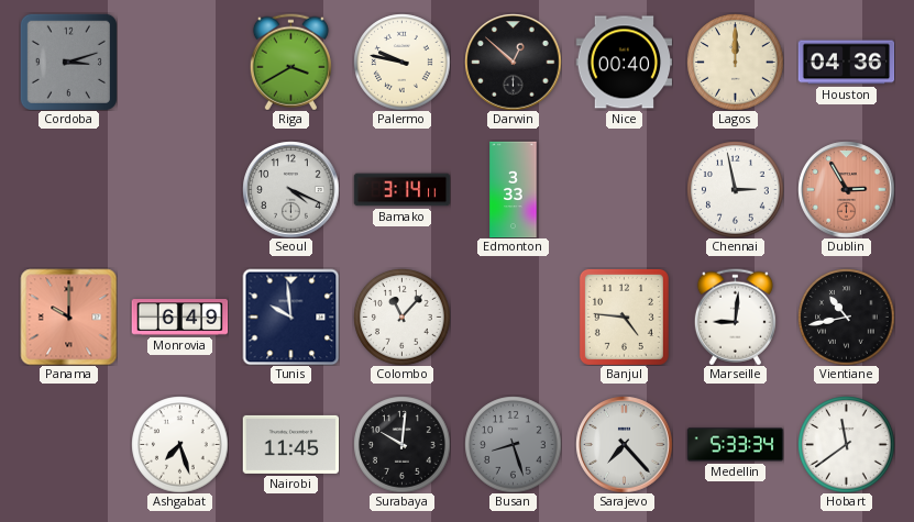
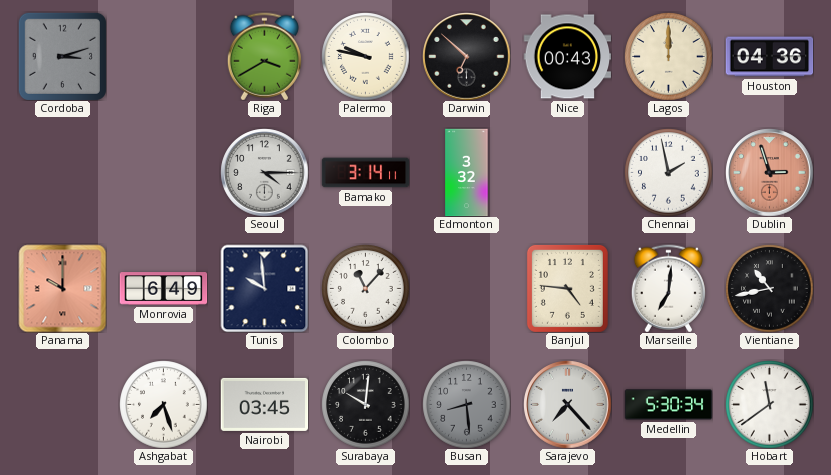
Darwin: 12:52 -> 6:52
Nice: 00:40 -> 00:43
Seoul: 4:19 -> 4:15
Edmonton: 3:33 -> 3:32
Chennai: 2:58 -> 1:58
Dublin: 2:55 -> 2:57
Marseille: 9:01 -> 7:01
Nairobi: 11:45 -> 03:45
Busan: 8:27 -> 8:29
Medellin: 5:33 -> 5:30
